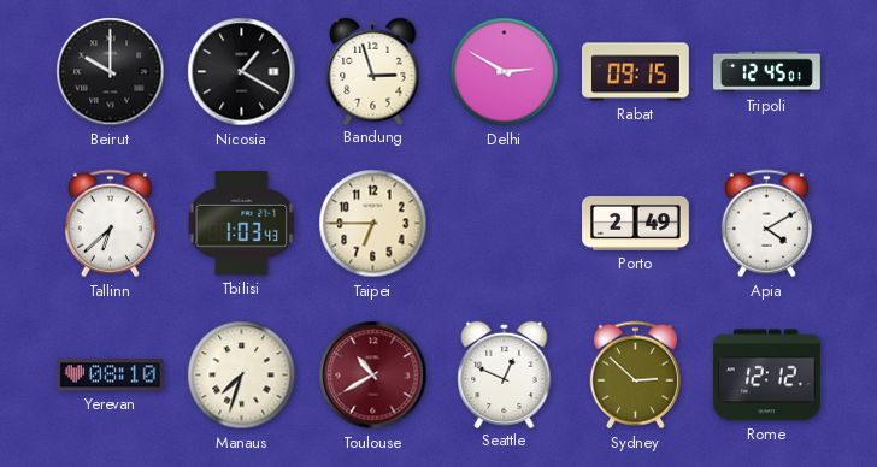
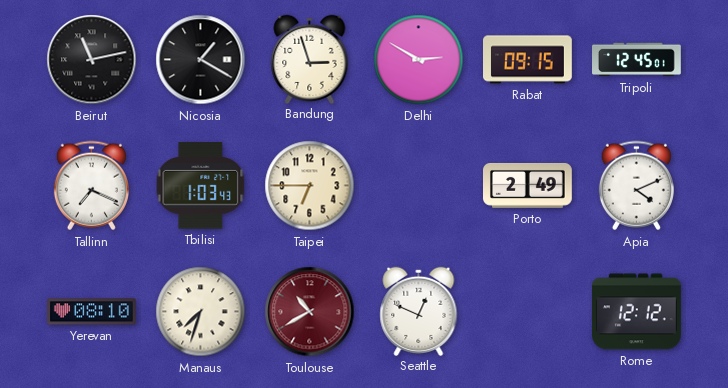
Beirut: 10:00 -> 11:13
Tallinn: 6:38 -> 7:19
Apia: 4:10 -> 4:11
Sydney: 2:52 -> none
